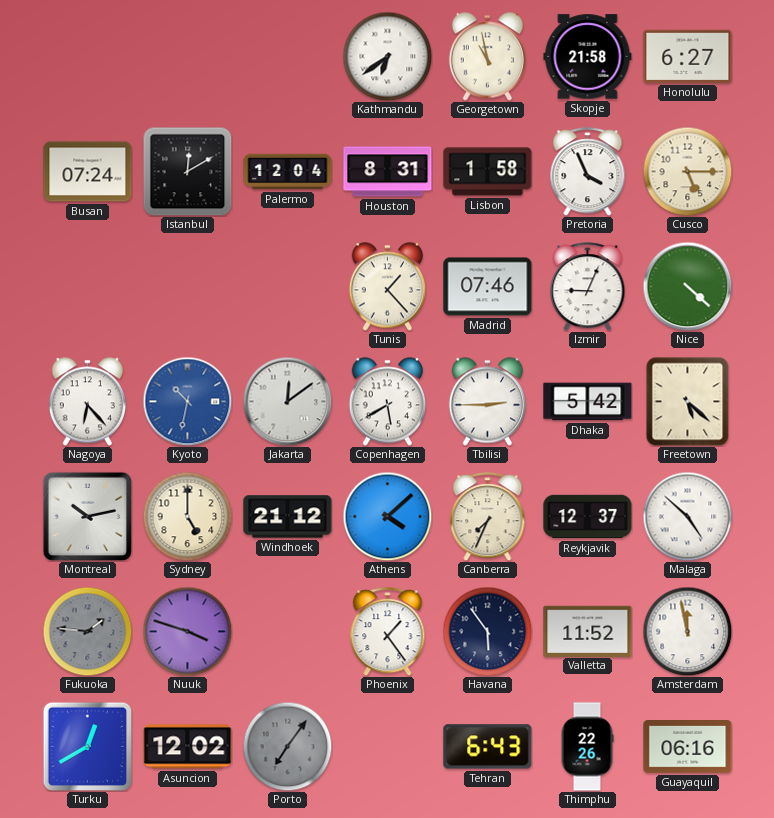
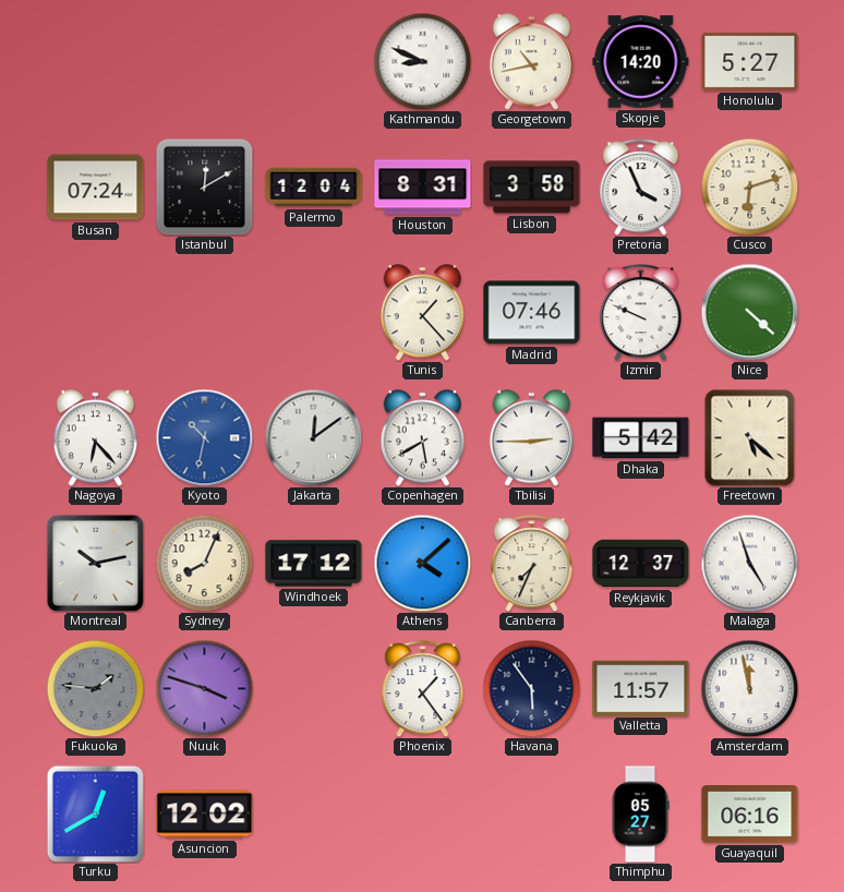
Kathmandu: 6:39 -> 8:49
Georgetown: 10:58 -> 10:43
Skopje: 21:58 -> 14:20
Honolulu: 6:27 -> 5:27
Lisbon: 1:58 -> 3:58
Cusco: 5:15 -> 6:12
Izmir: 9:04 -> 9:49
Sydney: 5:00 -> 8:04
Windhoek: 21:12 -> 17:12
Malaga: 4:52 -> 4:57
Valletta: 11:52 -> 11:57
Porto: 7:06 -> none
Tehran: 6:43 -> none
Thimphu: 22:26 -> 05:27
